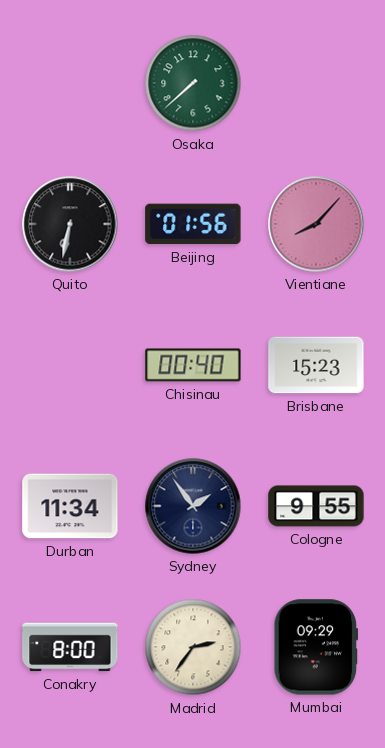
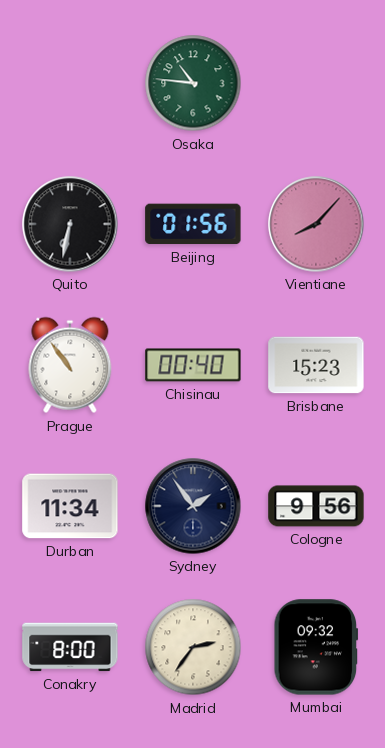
Osaka: 7:38 -> 10:46
Prague: none -> 10:54
Cologne: 9:55 -> 9:56
Mumbai: 09:29 -> 09:32
